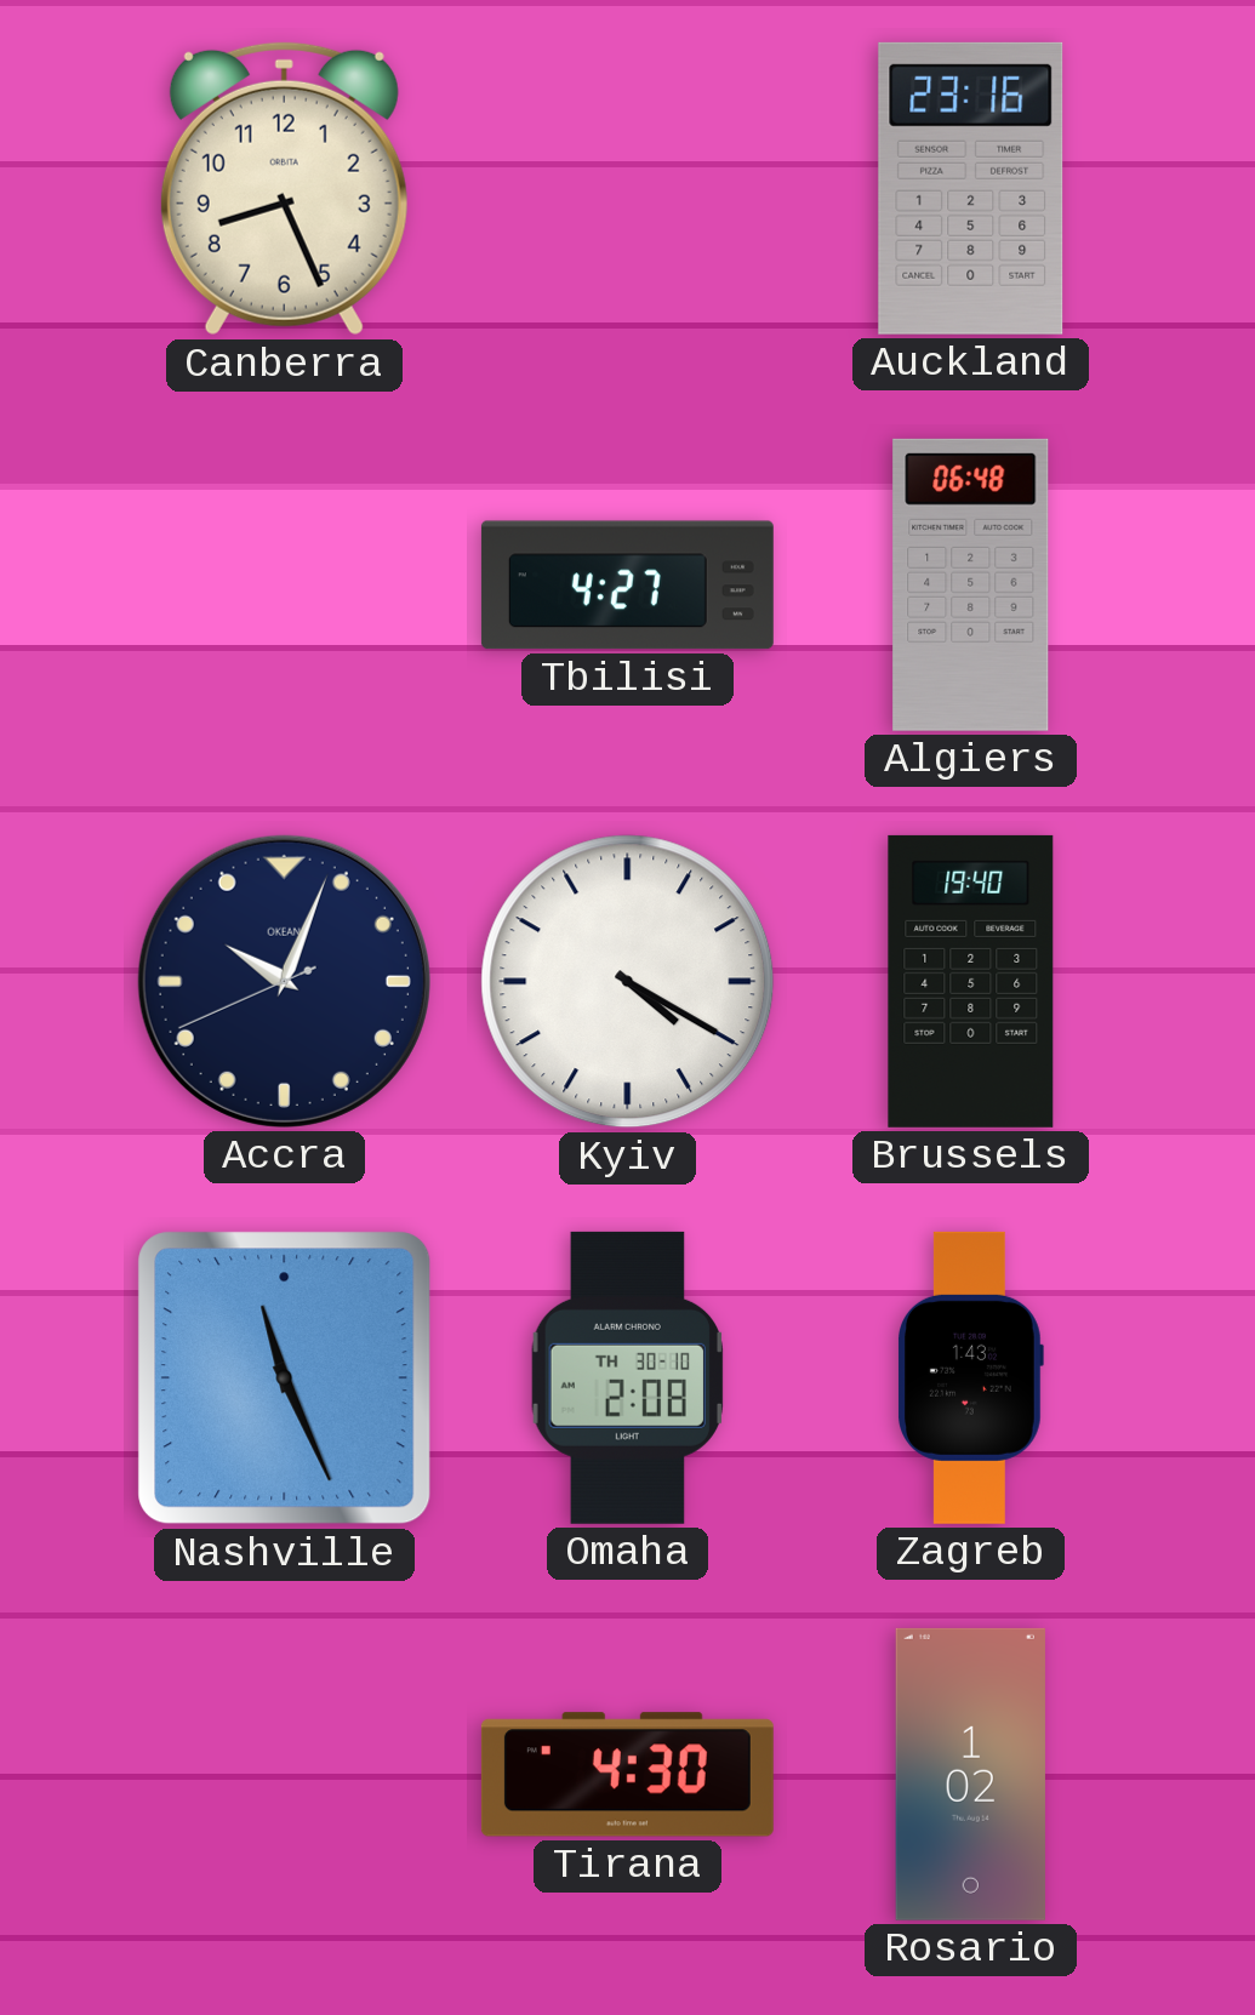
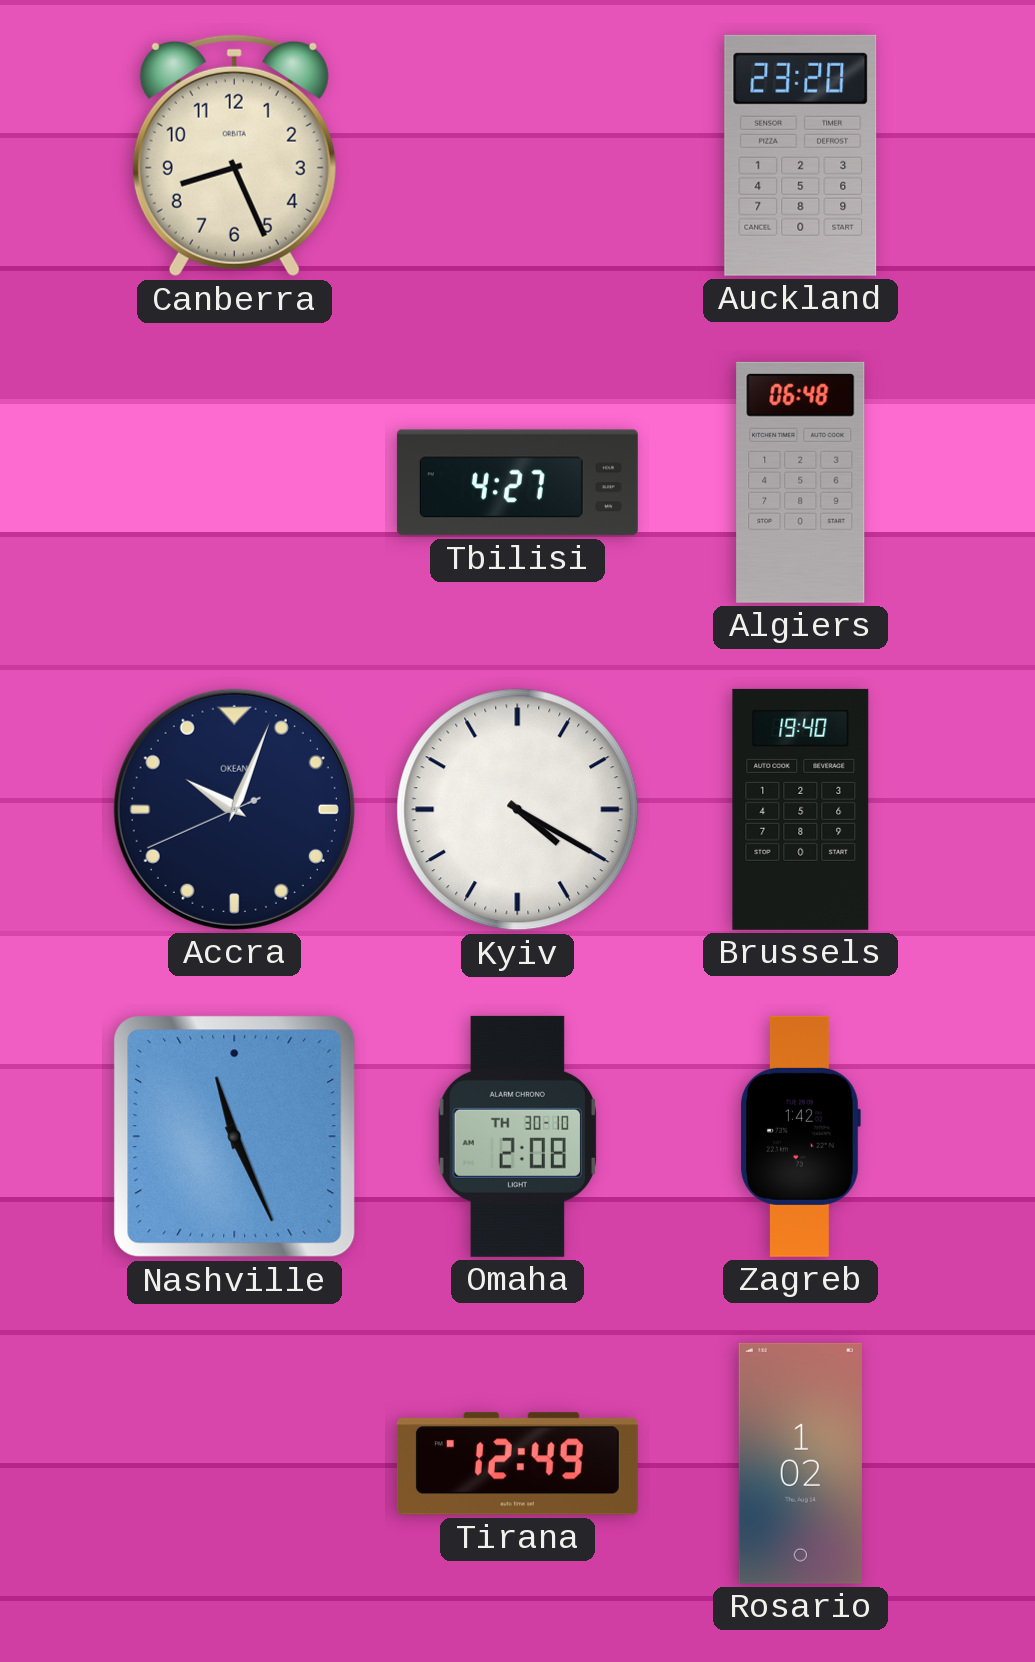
Auckland: 23:16 -> 23:20
Zagreb: 1:43 -> 1:42
Tirana: 4:30 -> 12:49
